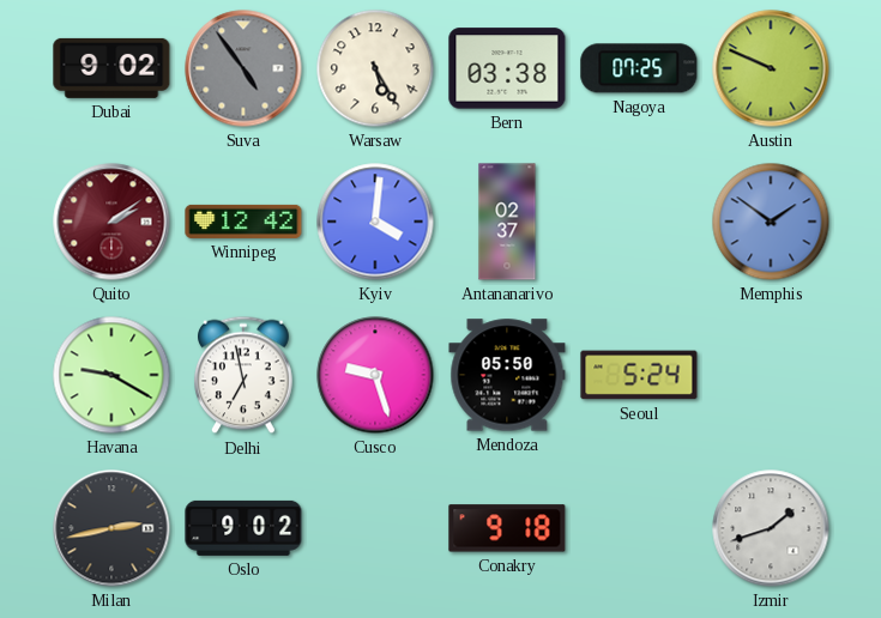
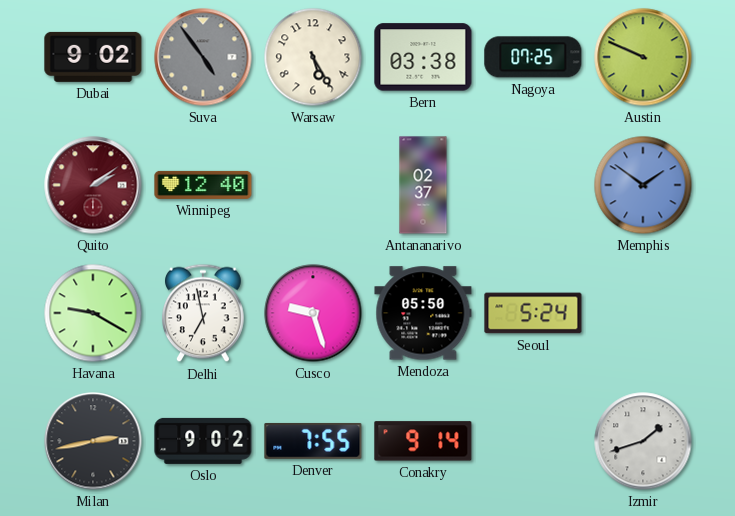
Winnipeg: 12:42 -> 12:40
Kyiv: 4:01 -> none
Denver: none -> 7:55
Conakry: 9:18 -> 9:14
